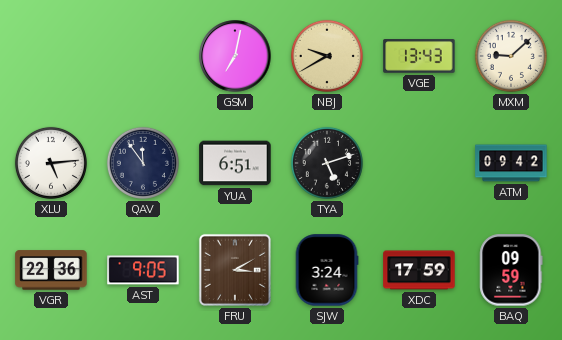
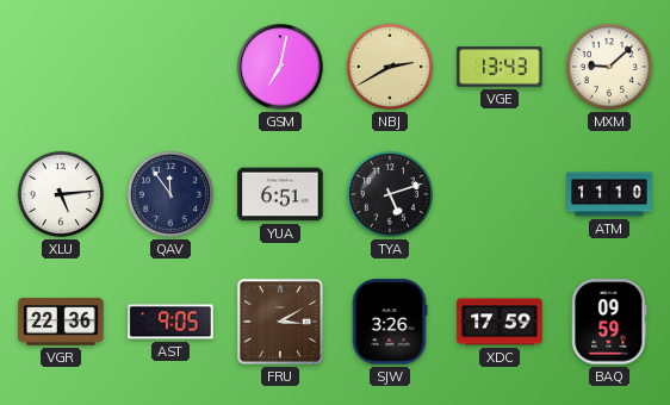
NBJ: 9:40 -> 2:40
ATM: 09:42 -> 11:10
SJW: 3:24 -> 3:26
